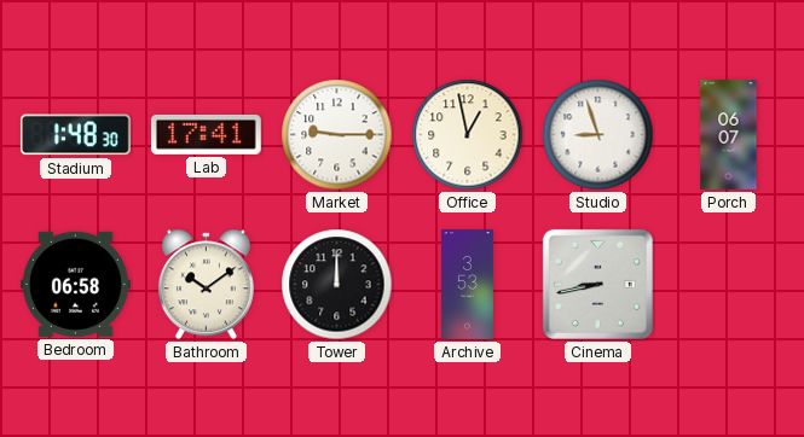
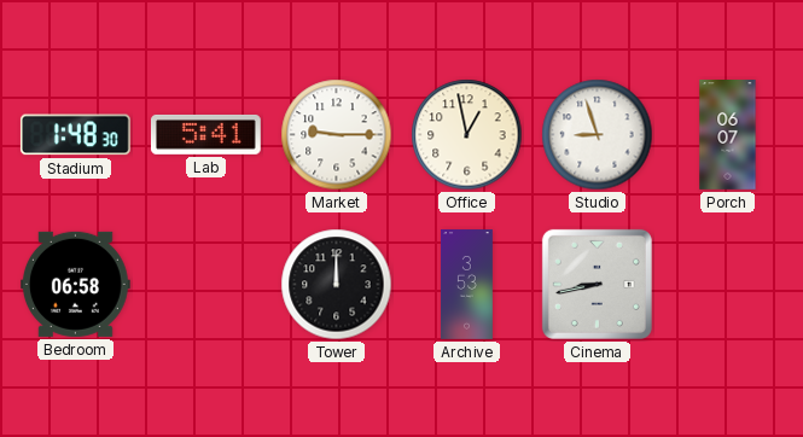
Lab: 17:41 -> 5:41
Bathroom: 10:09 -> none
